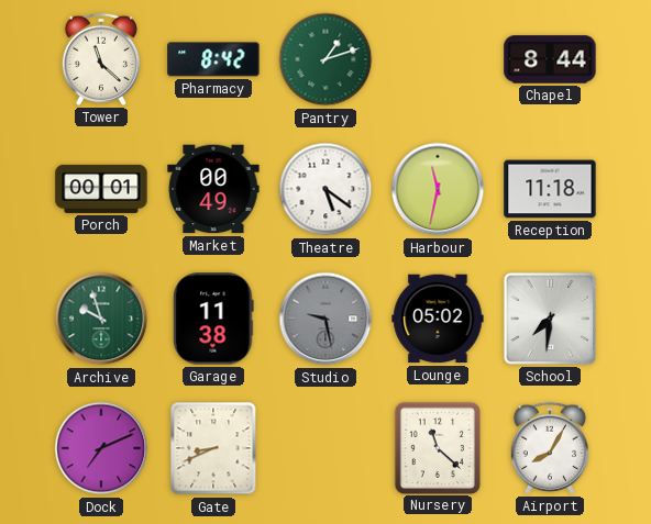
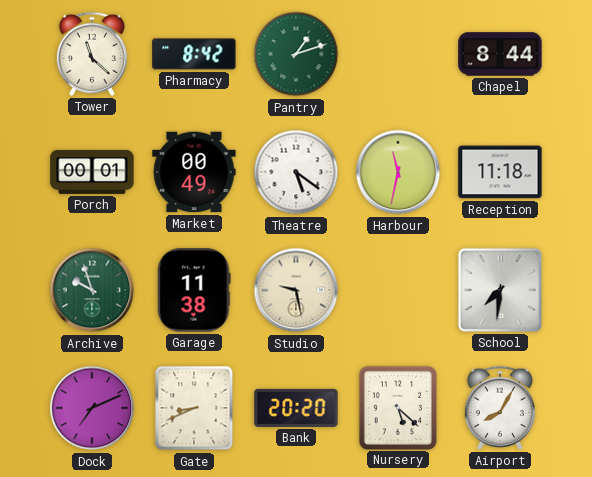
Studio dial: grey -> cream
Lounge: 05:02 -> none
Bank: none -> 20:20
Nursery: 11:22 -> 5:22
